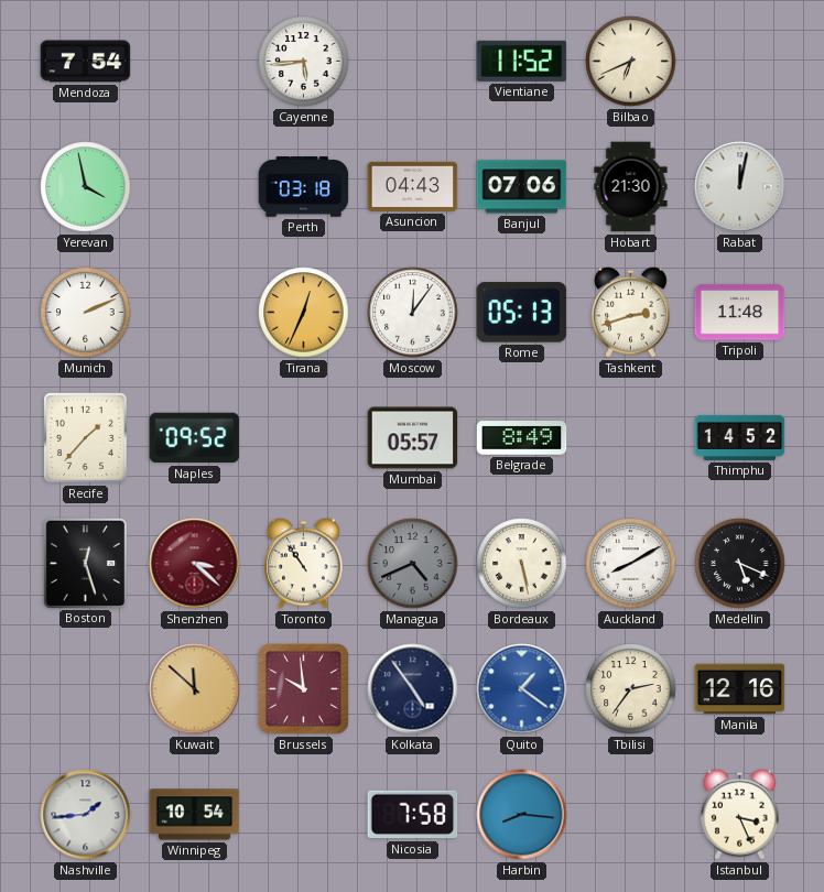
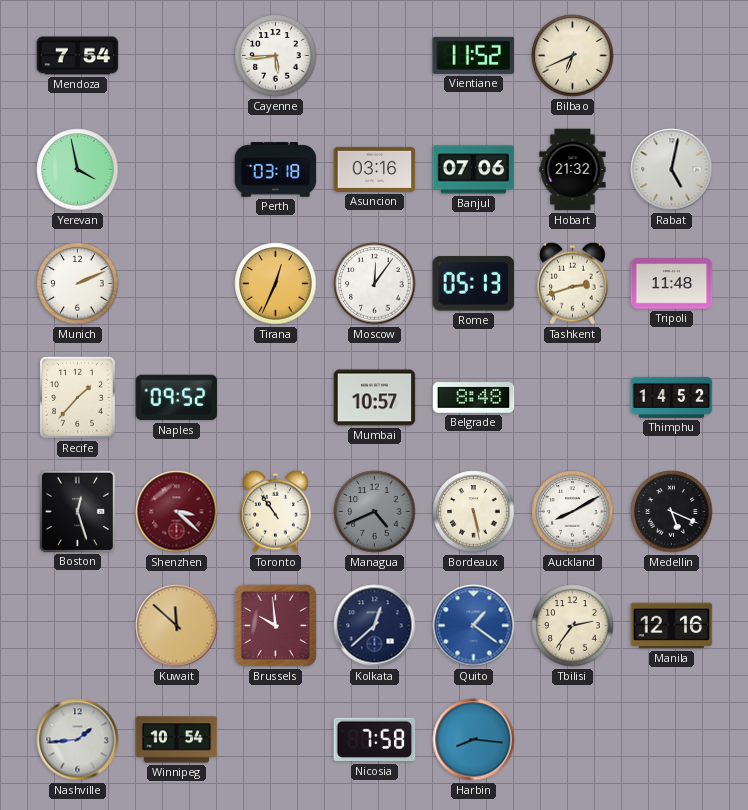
Asuncion: 04:43 -> 03:16
Hobart: 21:30 -> 21:32
Rabat: 12:02 -> 5:02
Mumbai: 05:57 -> 10:57
Belgrade: 8:49 -> 8:48
Kolkata: 4:54 -> 12:38
Istanbul: 3:26 -> none
